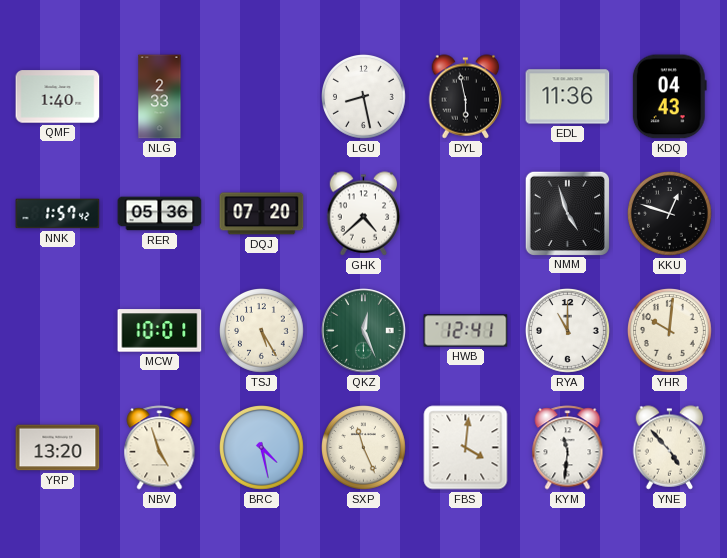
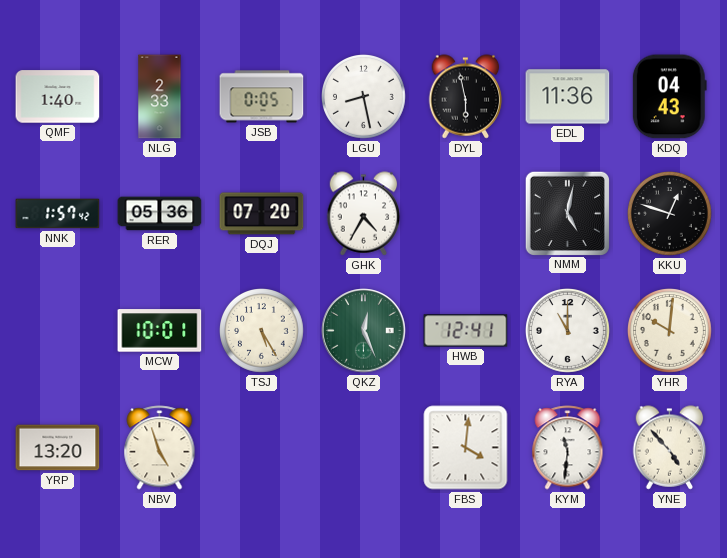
JSB: none -> 0:05
GHK: 4:38 -> 4:35
NMM: 4:57 -> 5:02
BRC: 4:28 -> none
SXP: 11:26 -> none
